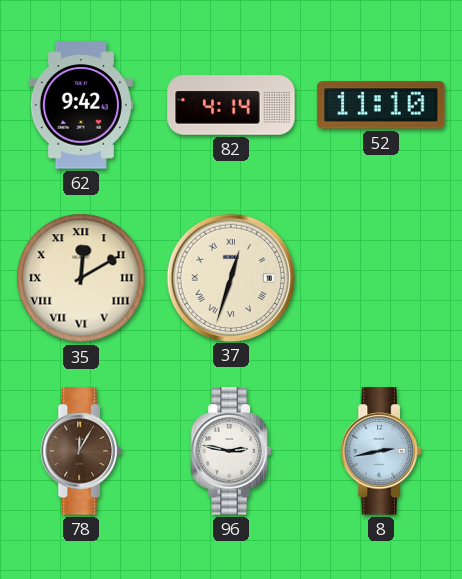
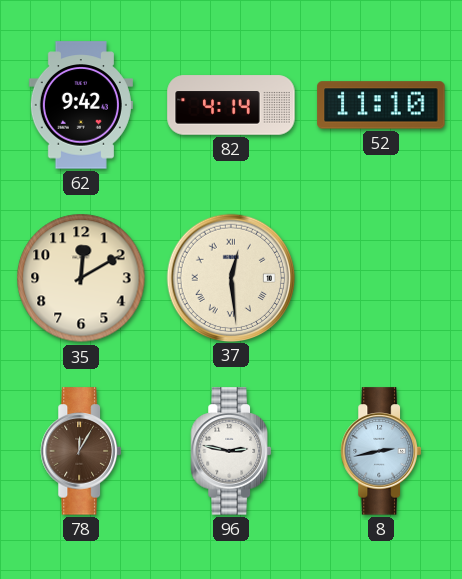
35 numerals: Roman -> Arabic
37: 12:33 -> 12:29
